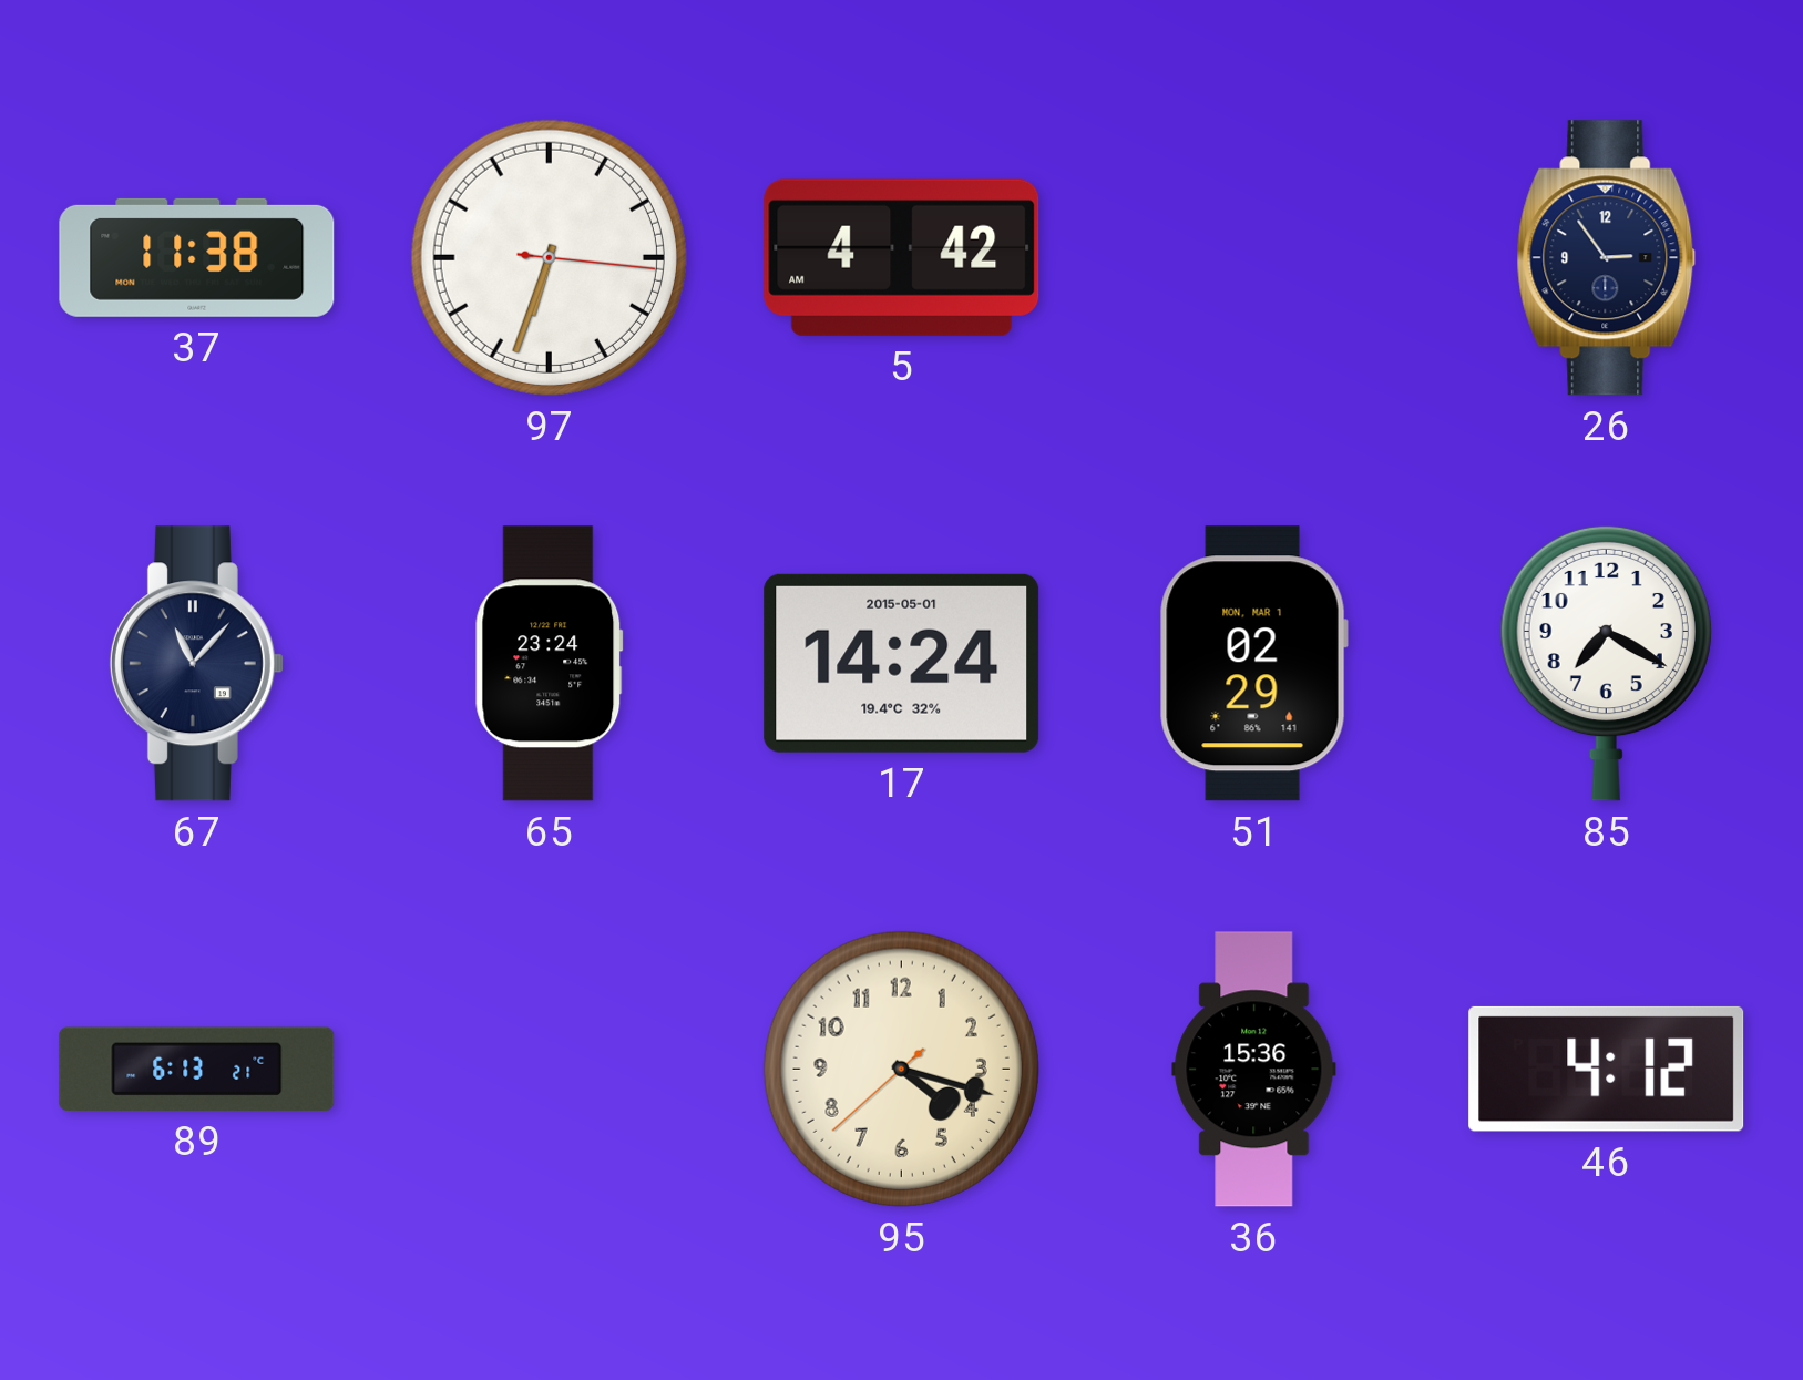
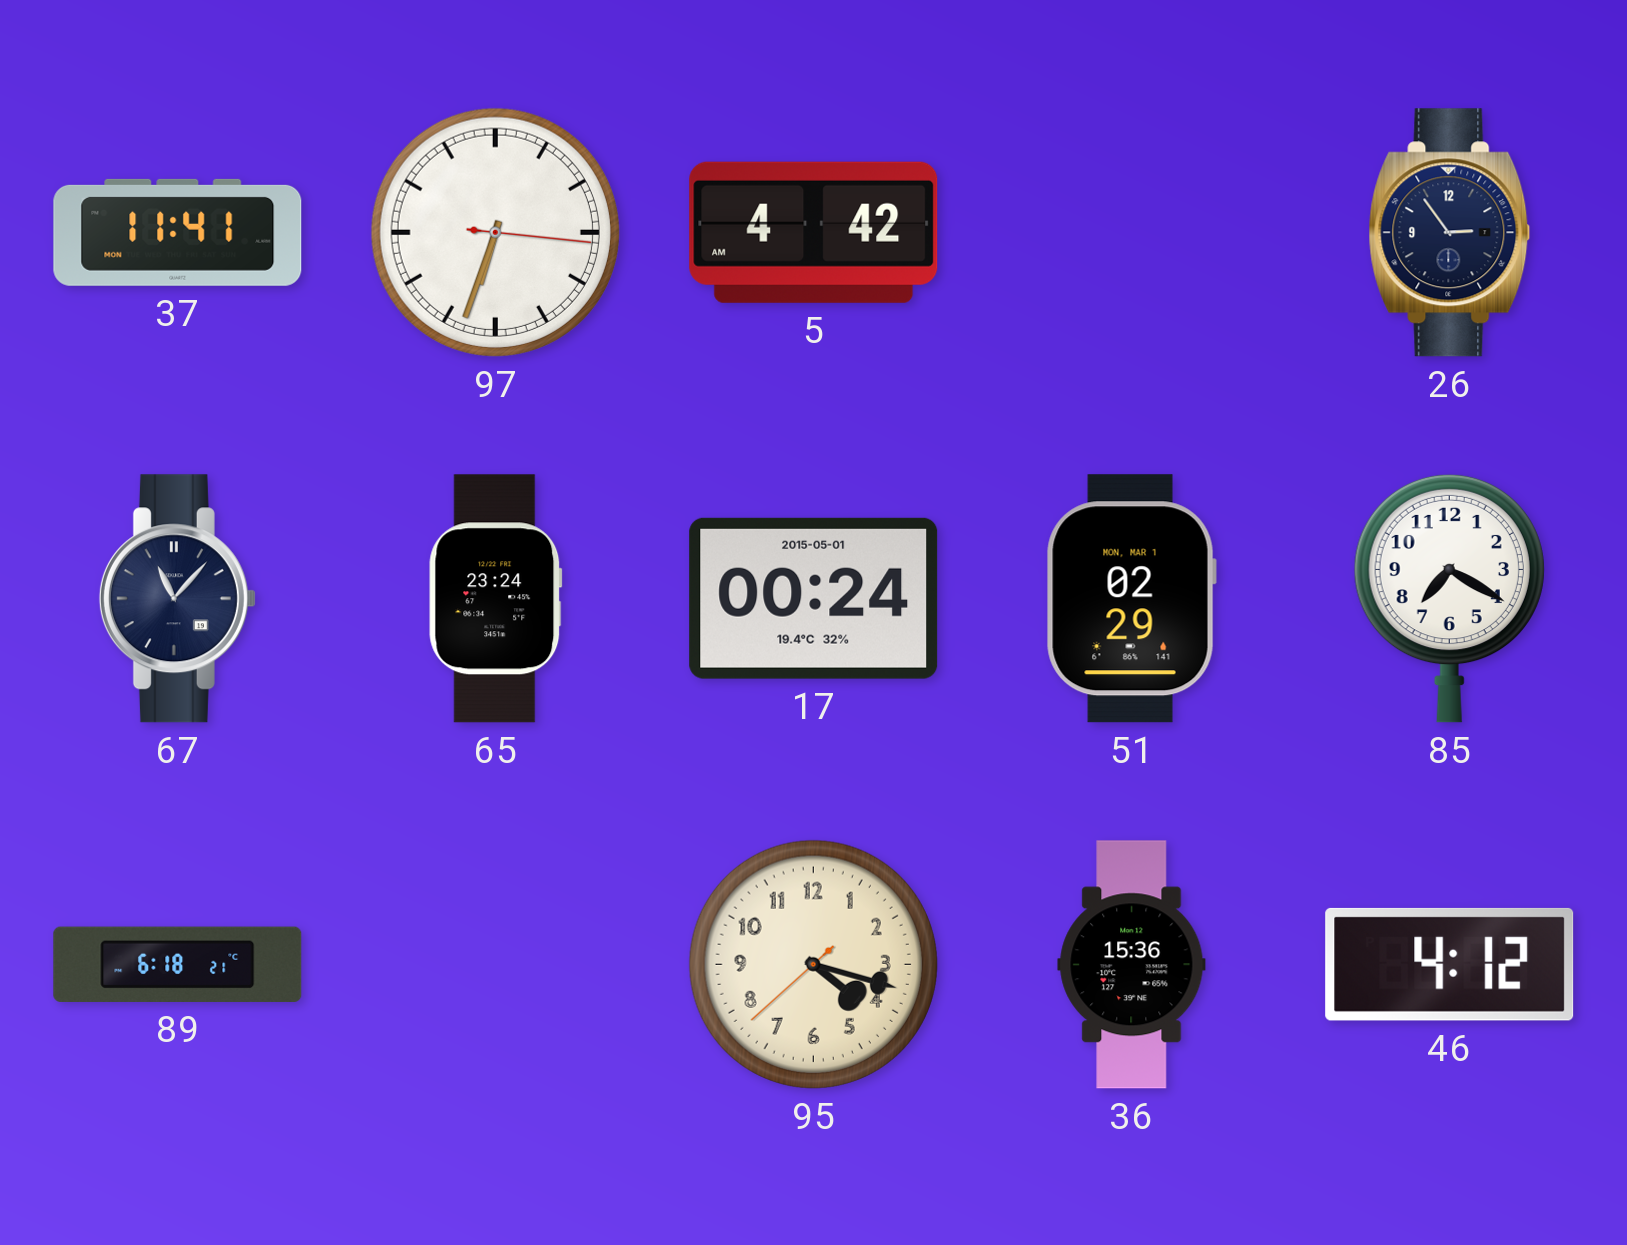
37: 11:38 -> 11:41
17: 14:24 -> 00:24
89: 6:13 -> 6:18
